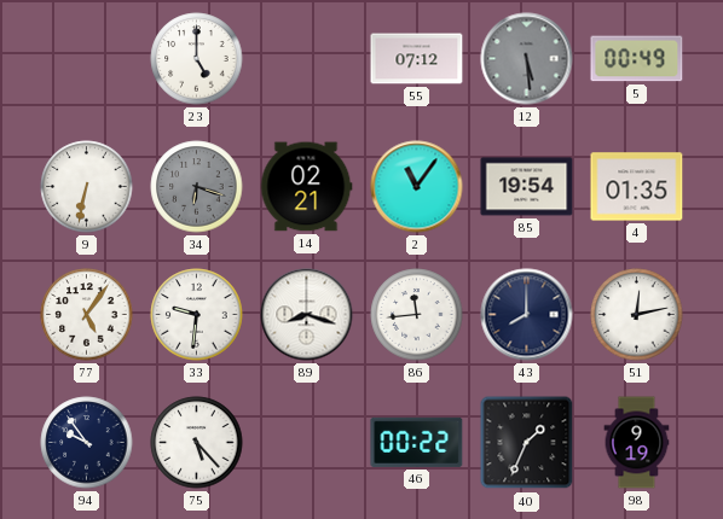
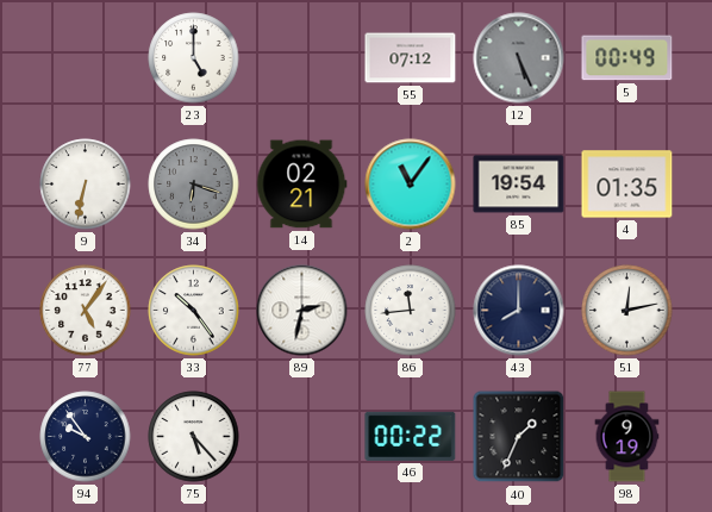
12: 5:29 -> 5:26
33: 9:31 -> 10:24
89: 8:18 -> 2:32
